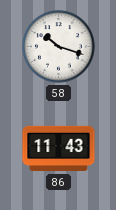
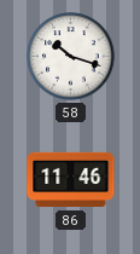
86: 11:43 -> 11:46
